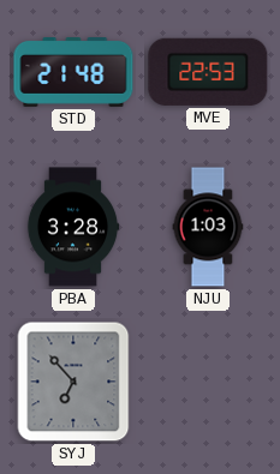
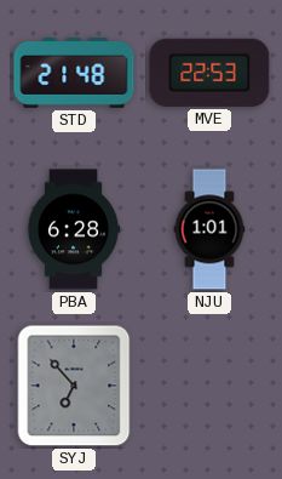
PBA: 3:28 -> 6:28
NJU: 1:03 -> 1:01
